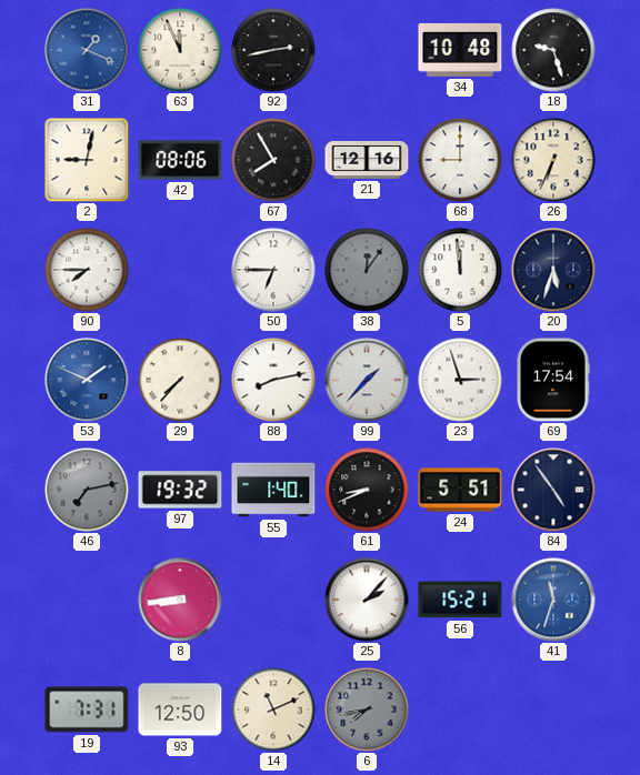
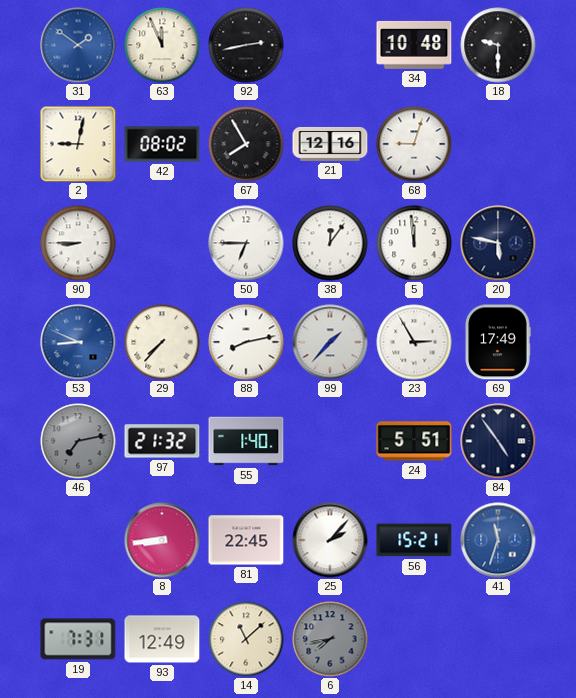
31: 1:19 -> 1:51
18: 9:27 -> 9:30
42: 08:06 -> 08:02
68: 9:00 -> 9:03
26: 6:34 -> none
90: 7:45 -> 8:45
38 dial: grey -> white
20: 5:33 -> 5:47
53: 1:49 -> 8:49
23: 2:57 -> 2:55
69: 17:54 -> 17:49
97: 19:32 -> 21:32
61: 8:41 -> none
81: none -> 22:45
93: 12:50 -> 12:49
14: 11:11 -> 11:08
